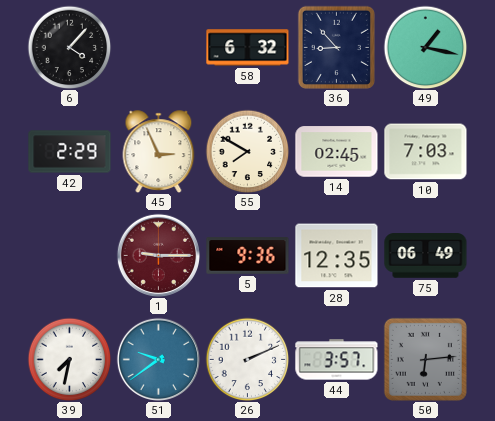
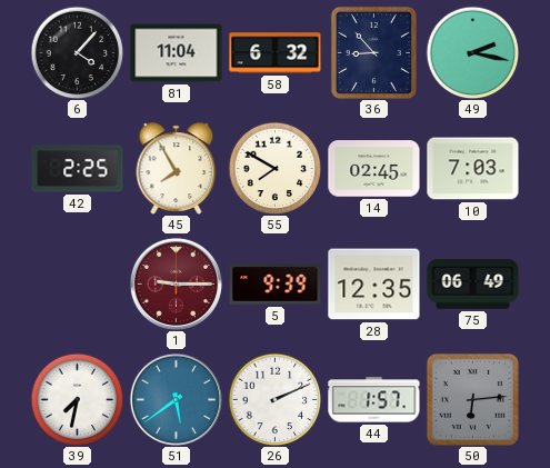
81: none -> 11:04
49: 1:17 -> 2:17
42: 2:29 -> 2:25
45: 2:56 -> 7:55
5: 9:36 -> 9:39
51: 9:39 -> 5:39
44: 3:57 -> 1:57
